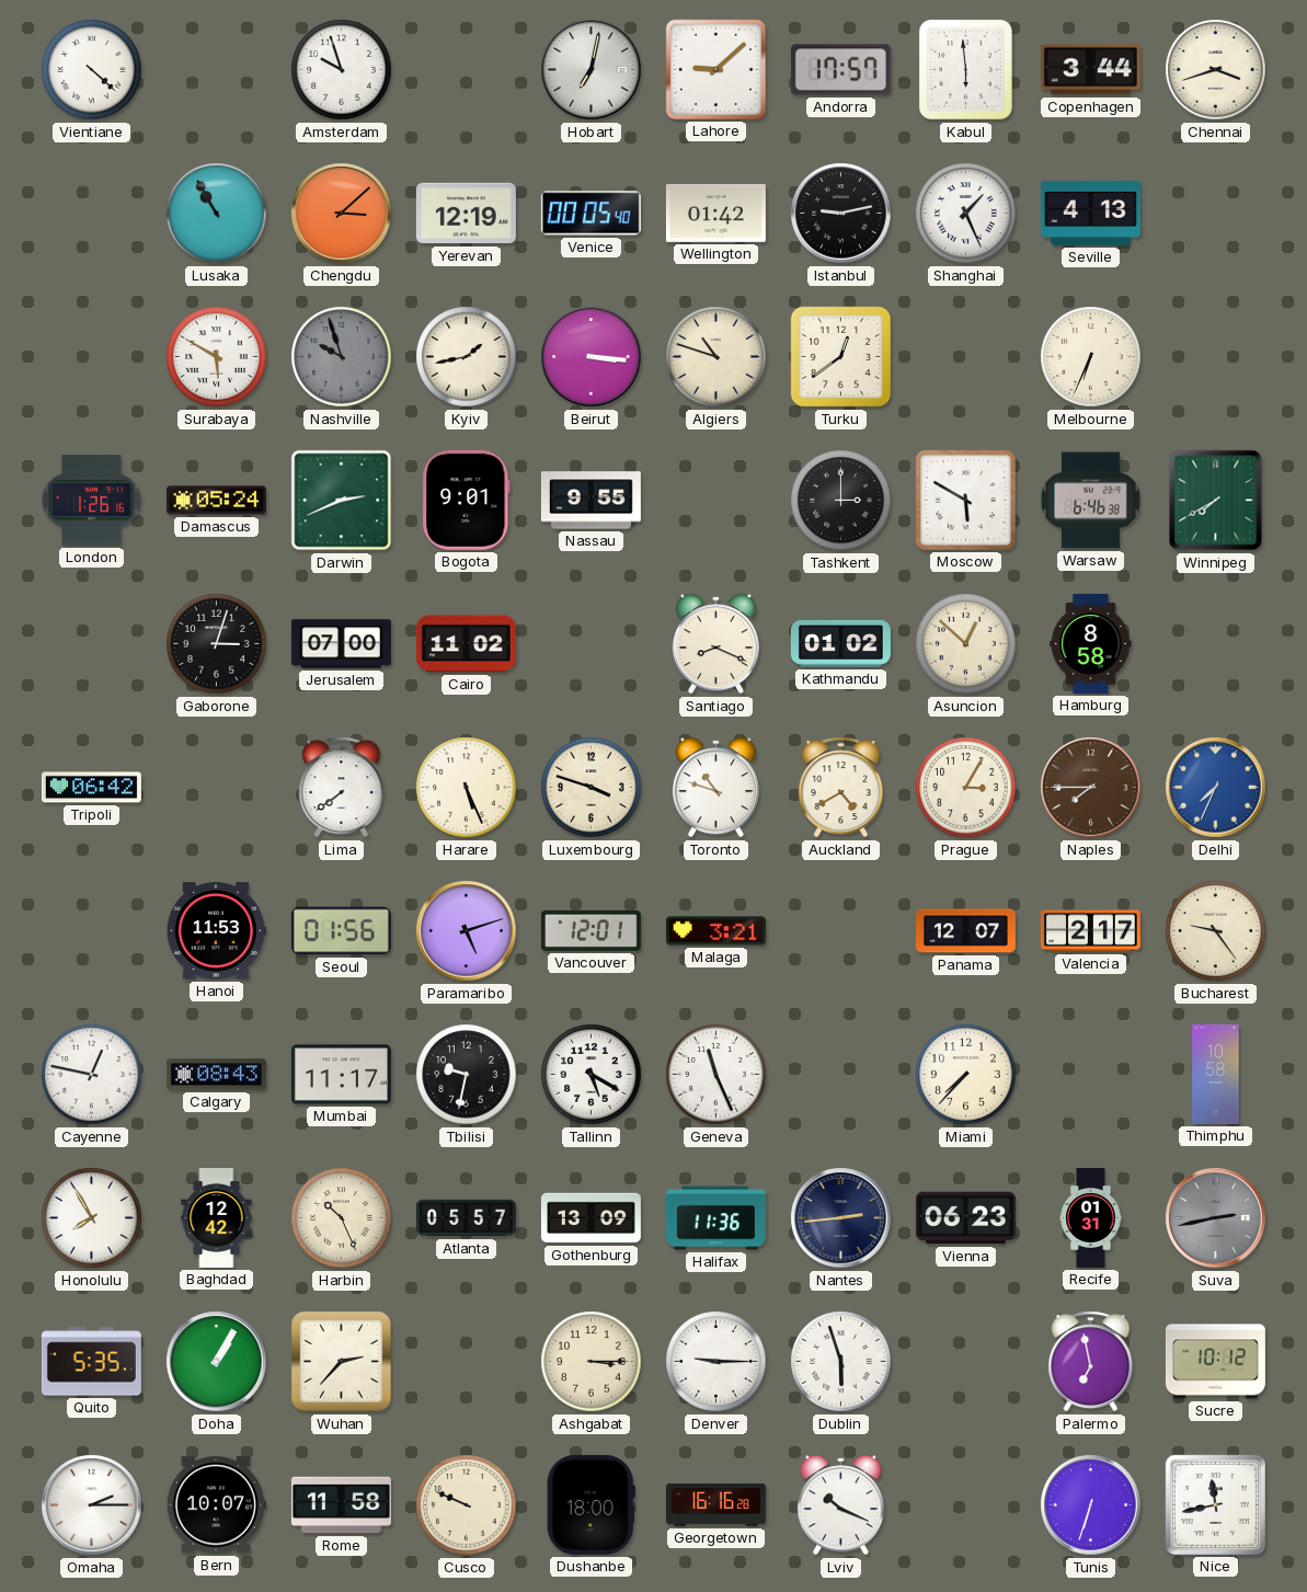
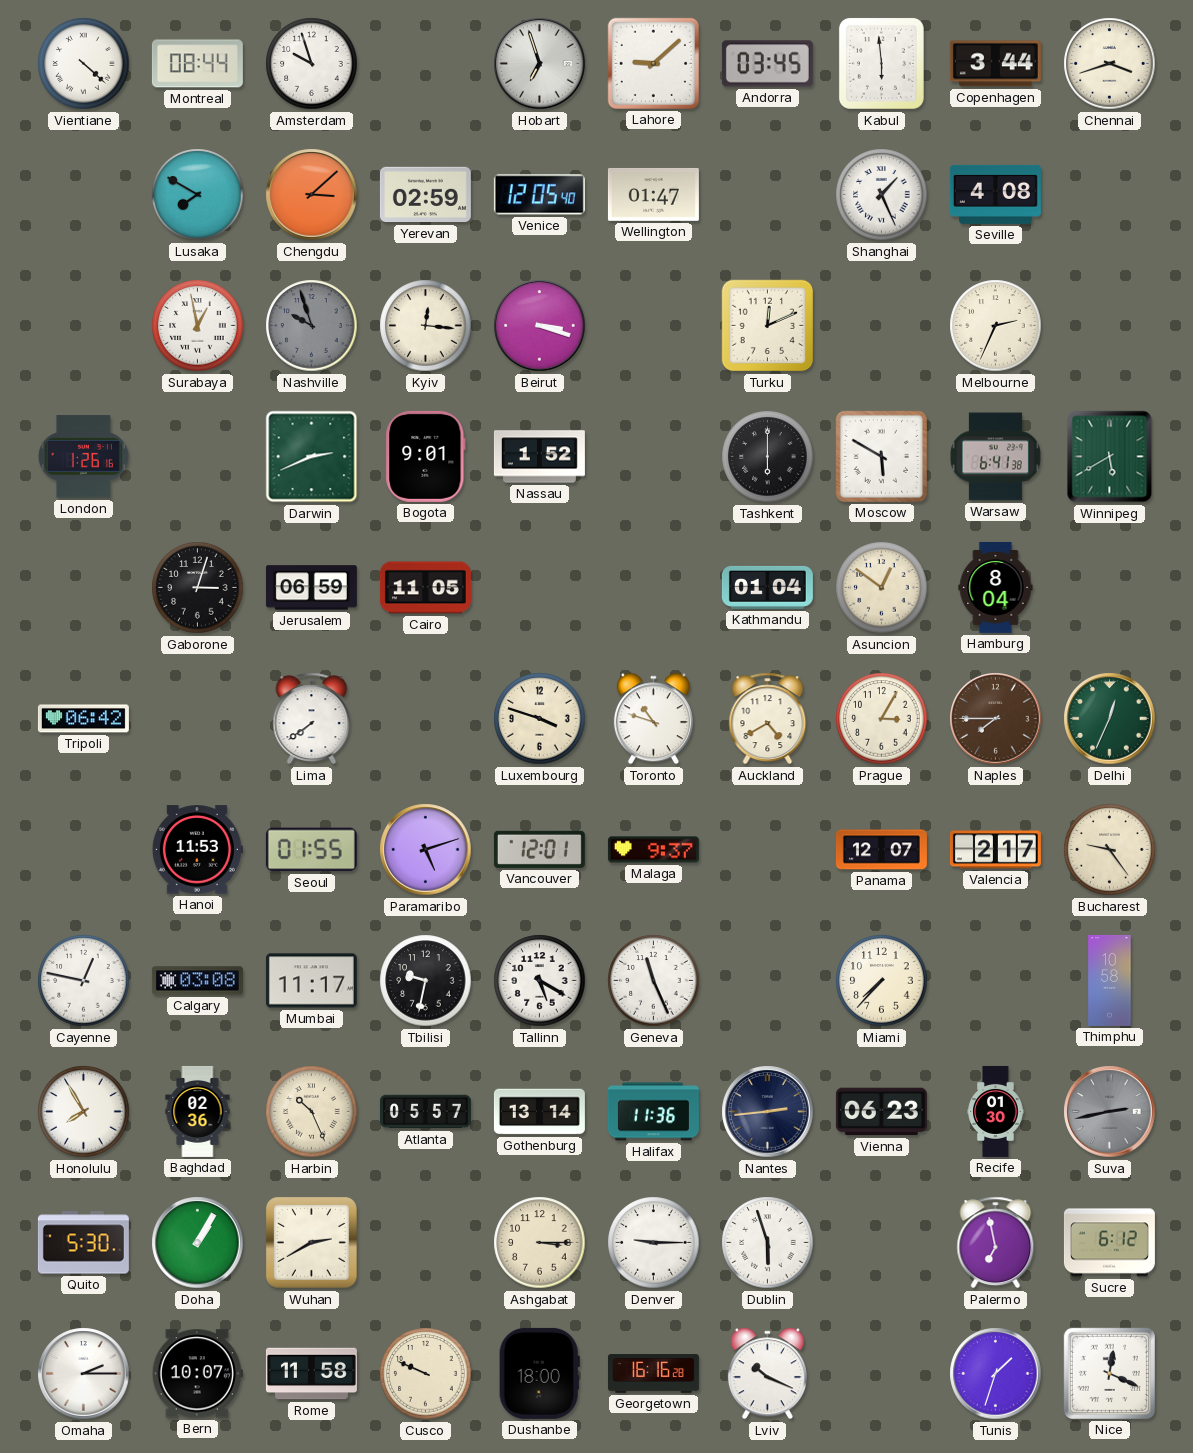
Montreal: none -> 08:44
Hobart: 7:02 -> 6:57
Andorra: 17:57 -> 03:45
Lusaka: 10:55 -> 7:50
Yerevan: 12:19 -> 02:59
Venice: 00:05 -> 12:05
Wellington: 01:42 -> 01:47
Istanbul: 9:13 -> none
Seville: 4:13 -> 4:08
Surabaya: 5:50 -> 12:58
Kyiv: 1:43 -> 12:16
Beirut: 3:16 -> 3:18
Algiers: 10:48 -> none
Turku: 12:39 -> 12:11
Melbourne: 6:34 -> 2:34
Damascus: 05:24 -> none
Nassau: 9:55 -> 1:52
Tashkent: 3:00 -> 6:00
Warsaw: 6:46 -> 6:41
Winnipeg: 7:40 -> 5:40
Jerusalem: 07:00 -> 06:59
Cairo: 11:02 -> 11:05
Santiago: 8:19 -> none
Kathmandu: 01:02 -> 01:04
Asuncion: 12:52 -> 12:51
Hamburg: 8:58 -> 8:04
Harare: 5:26 -> none
Delhi: 7:34 -> 12:34
Delhi dial: blue -> green
Seoul: 01:56 -> 01:55
Malaga: 3:21 -> 9:37
Calgary: 08:43 -> 03:08
Baghdad: 12:42 -> 02:36
Gothenburg: 13:09 -> 13:14
Recife: 01:31 -> 01:30
Quito: 5:35 -> 5:30
Wuhan: 2:37 -> 2:40
Sucre: 10:12 -> 6:12
Tunis: 6:33 -> 1:33
Nice: 11:43 -> 12:19
